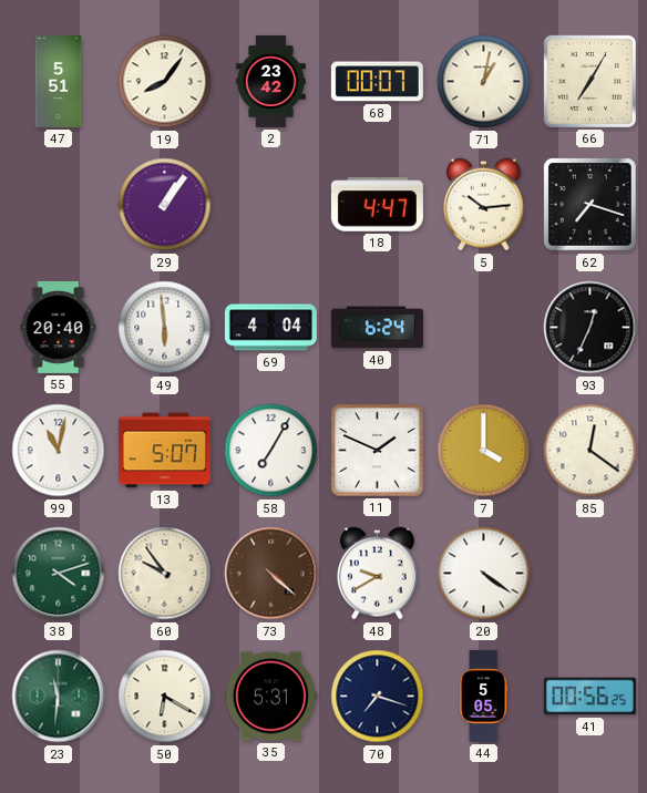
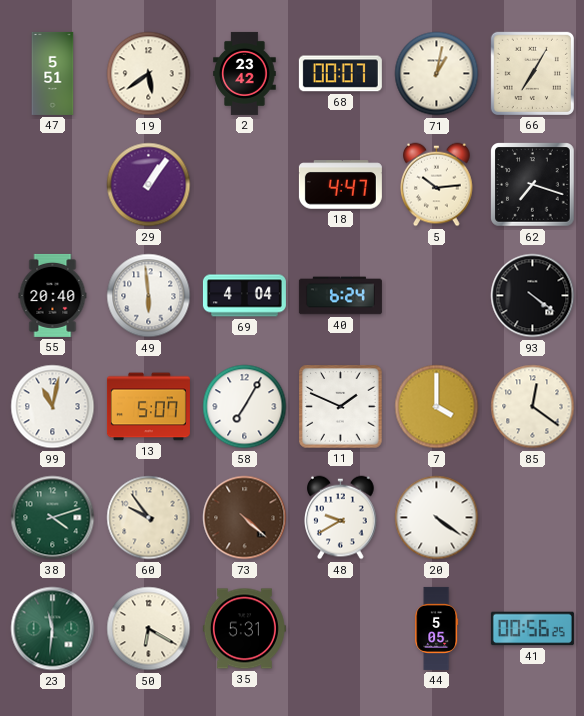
19: 8:06 -> 5:39
93: 12:34 -> 4:21
70: 7:18 -> none
